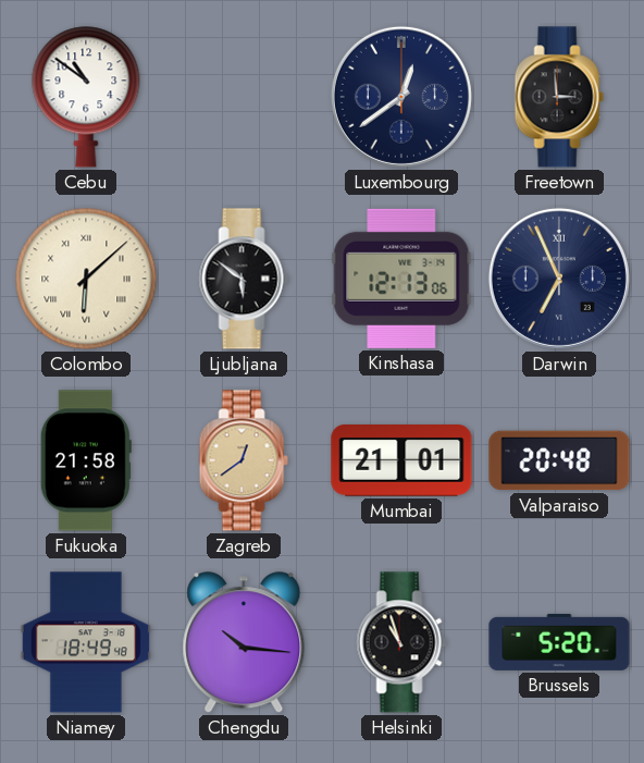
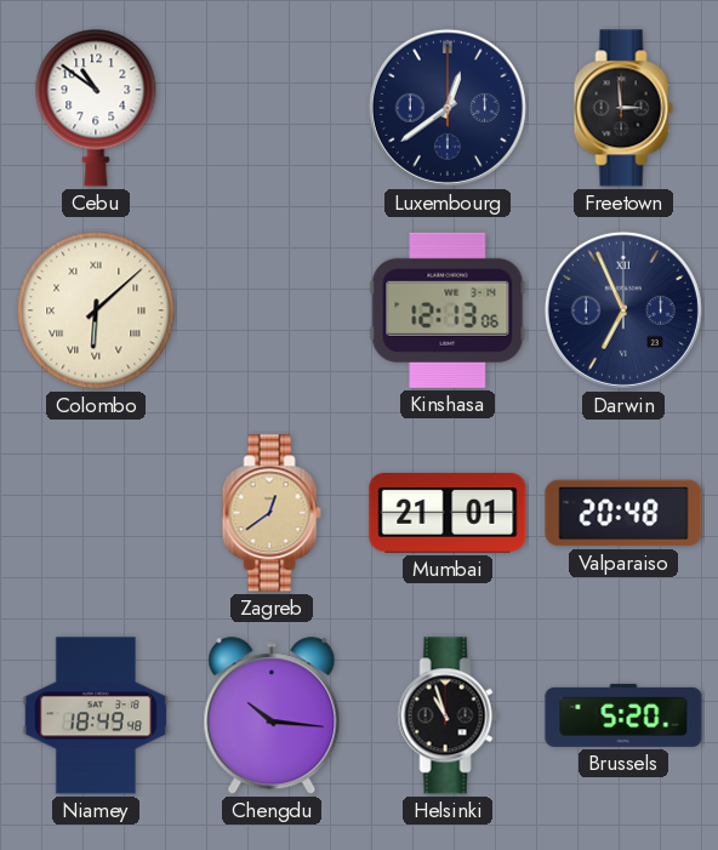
Ljubljana: 5:51 -> none
Fukuoka: 21:58 -> none
